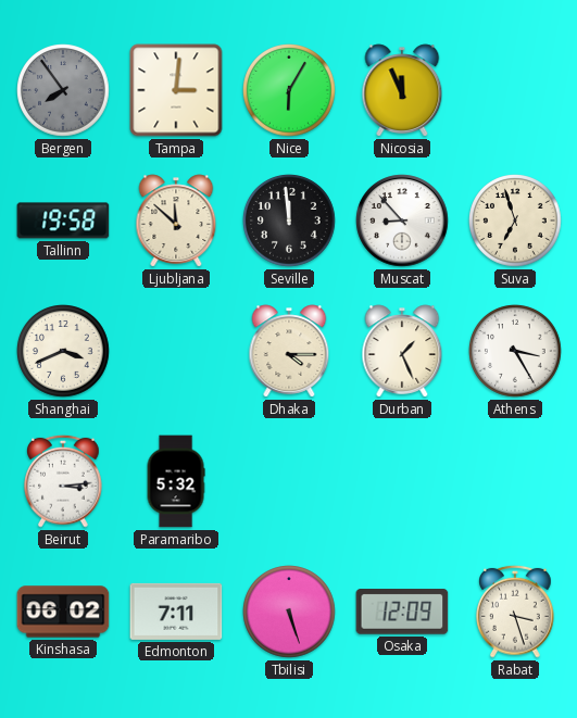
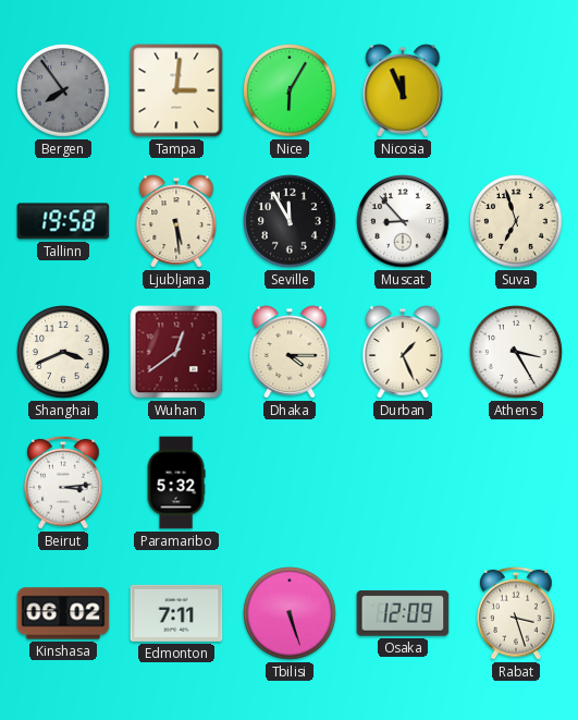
Ljubljana: 11:52 -> 5:29
Seville: 11:59 -> 11:55
Wuhan: none -> 12:39
